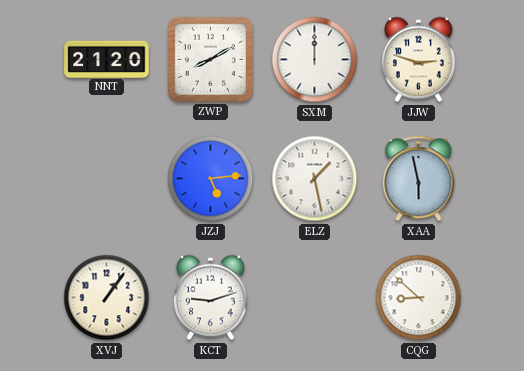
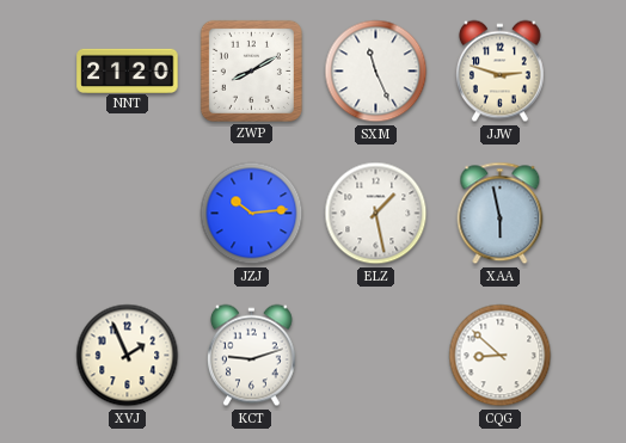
SXM: 12:00 -> 11:26
JZJ: 5:14 -> 10:14
XVJ: 1:06 -> 1:56
